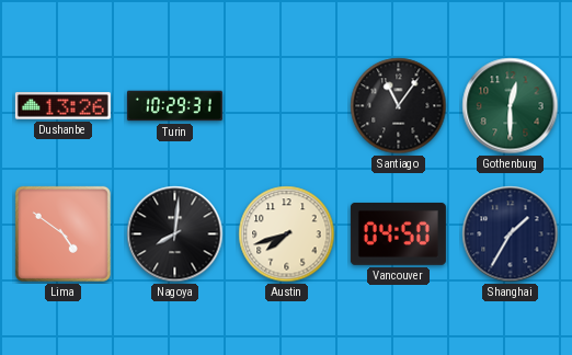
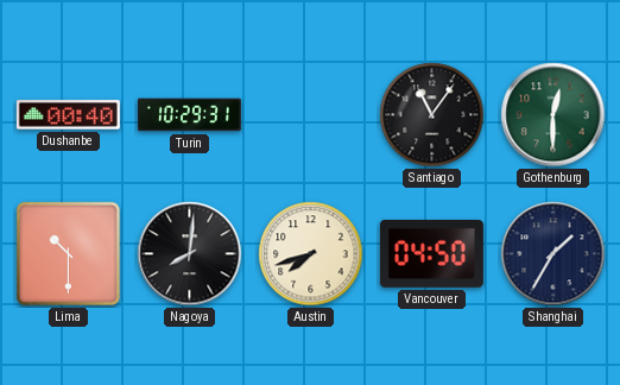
Dushanbe: 13:26 -> 00:40
Lima: 4:51 -> 10:30
